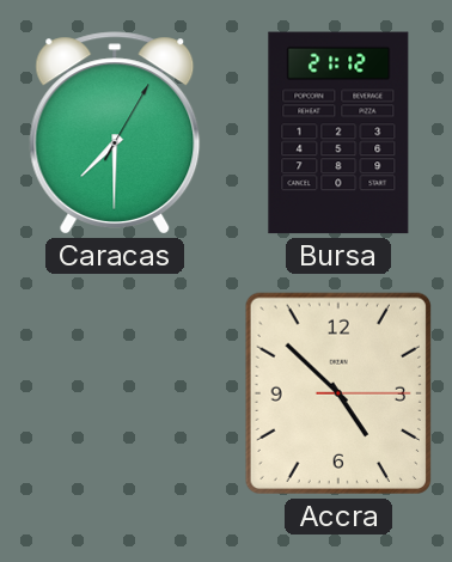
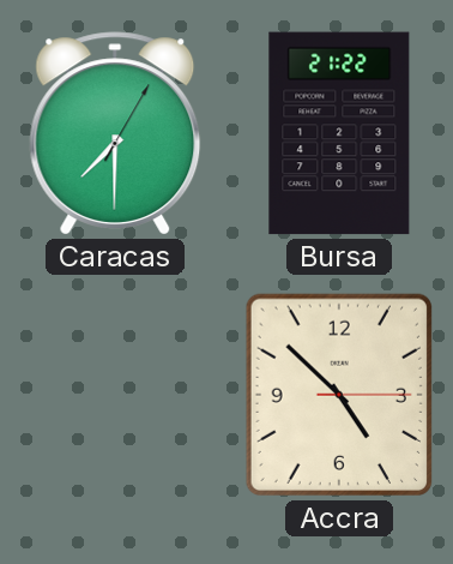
Bursa: 21:12 -> 21:22
